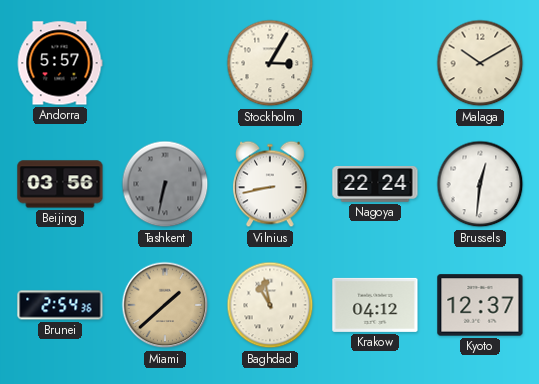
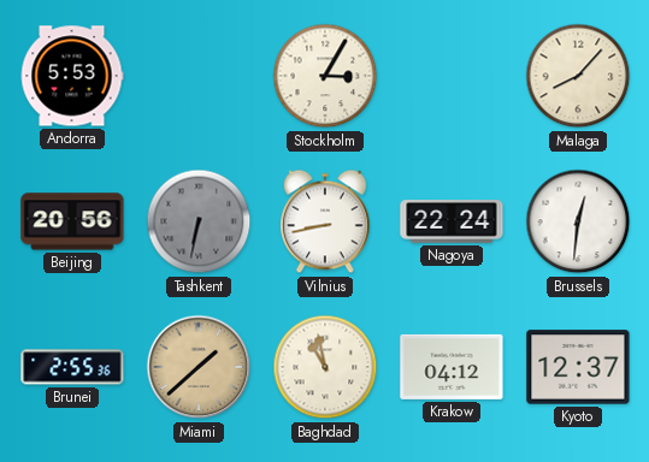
Andorra: 5:57 -> 5:53
Malaga: 10:10 -> 8:07
Beijing: 03:56 -> 20:56
Brunei: 2:54 -> 2:55
